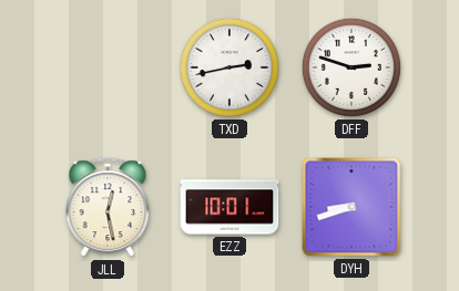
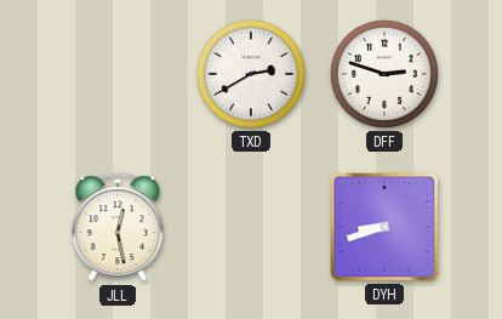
TXD: 2:43 -> 2:40
EZZ: 10:01 -> none
